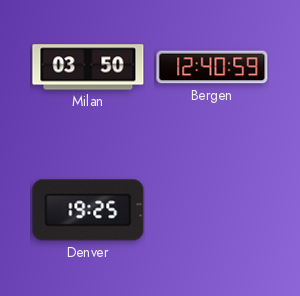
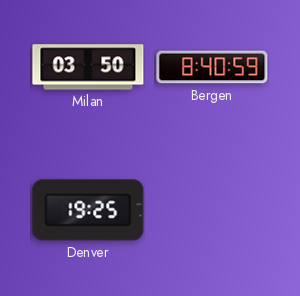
Bergen: 12:40 -> 8:40
